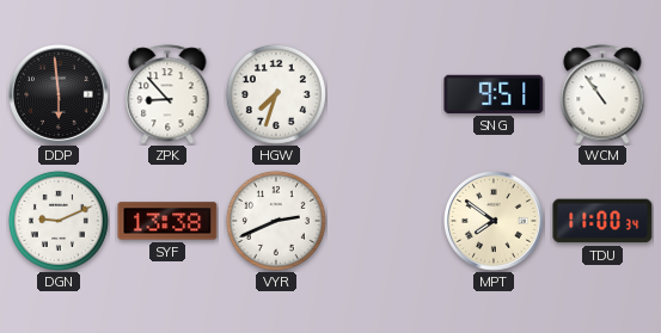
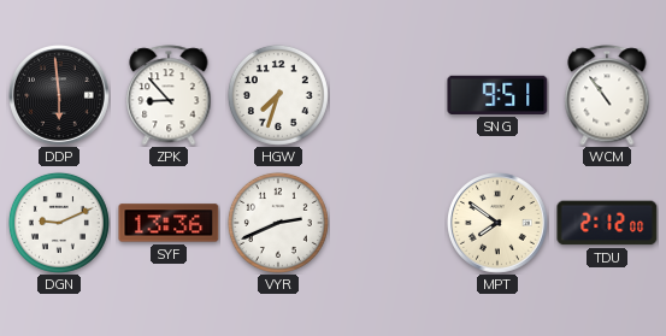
SYF: 13:38 -> 13:36
TDU: 11:00 -> 2:12
